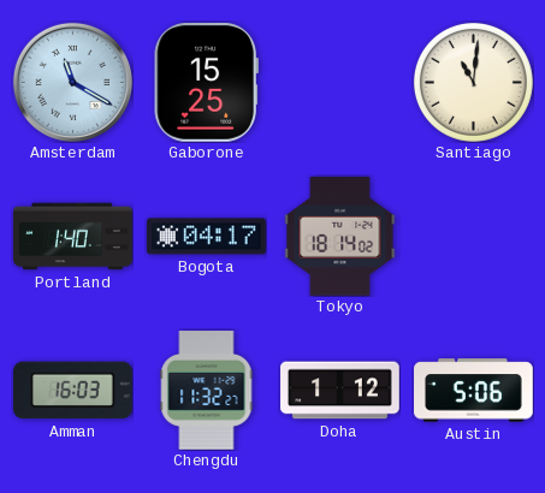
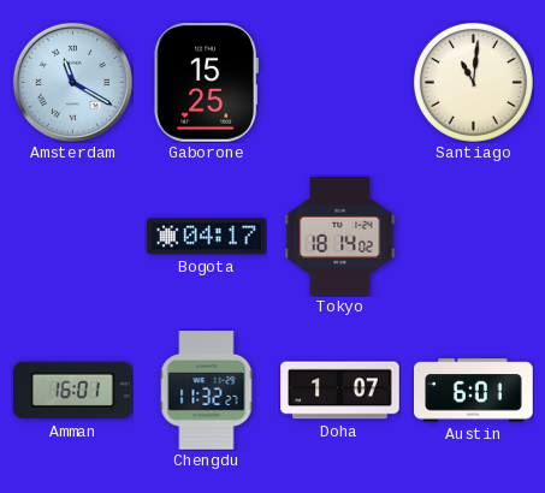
Portland: 1:40 -> none
Amman: 16:03 -> 16:01
Doha: 1:12 -> 1:07
Austin: 5:06 -> 6:01
